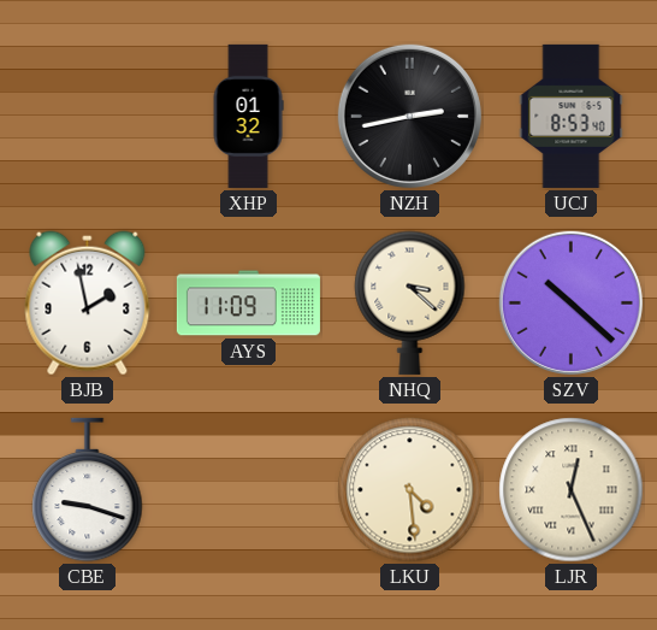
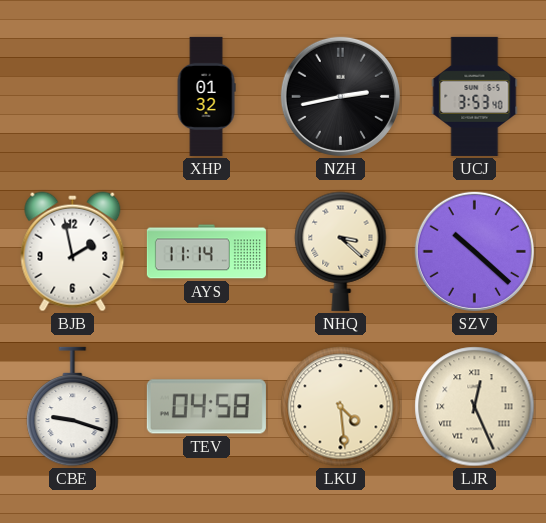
UCJ: 8:53 -> 3:53
AYS: 11:09 -> 11:14
TEV: none -> 04:58
